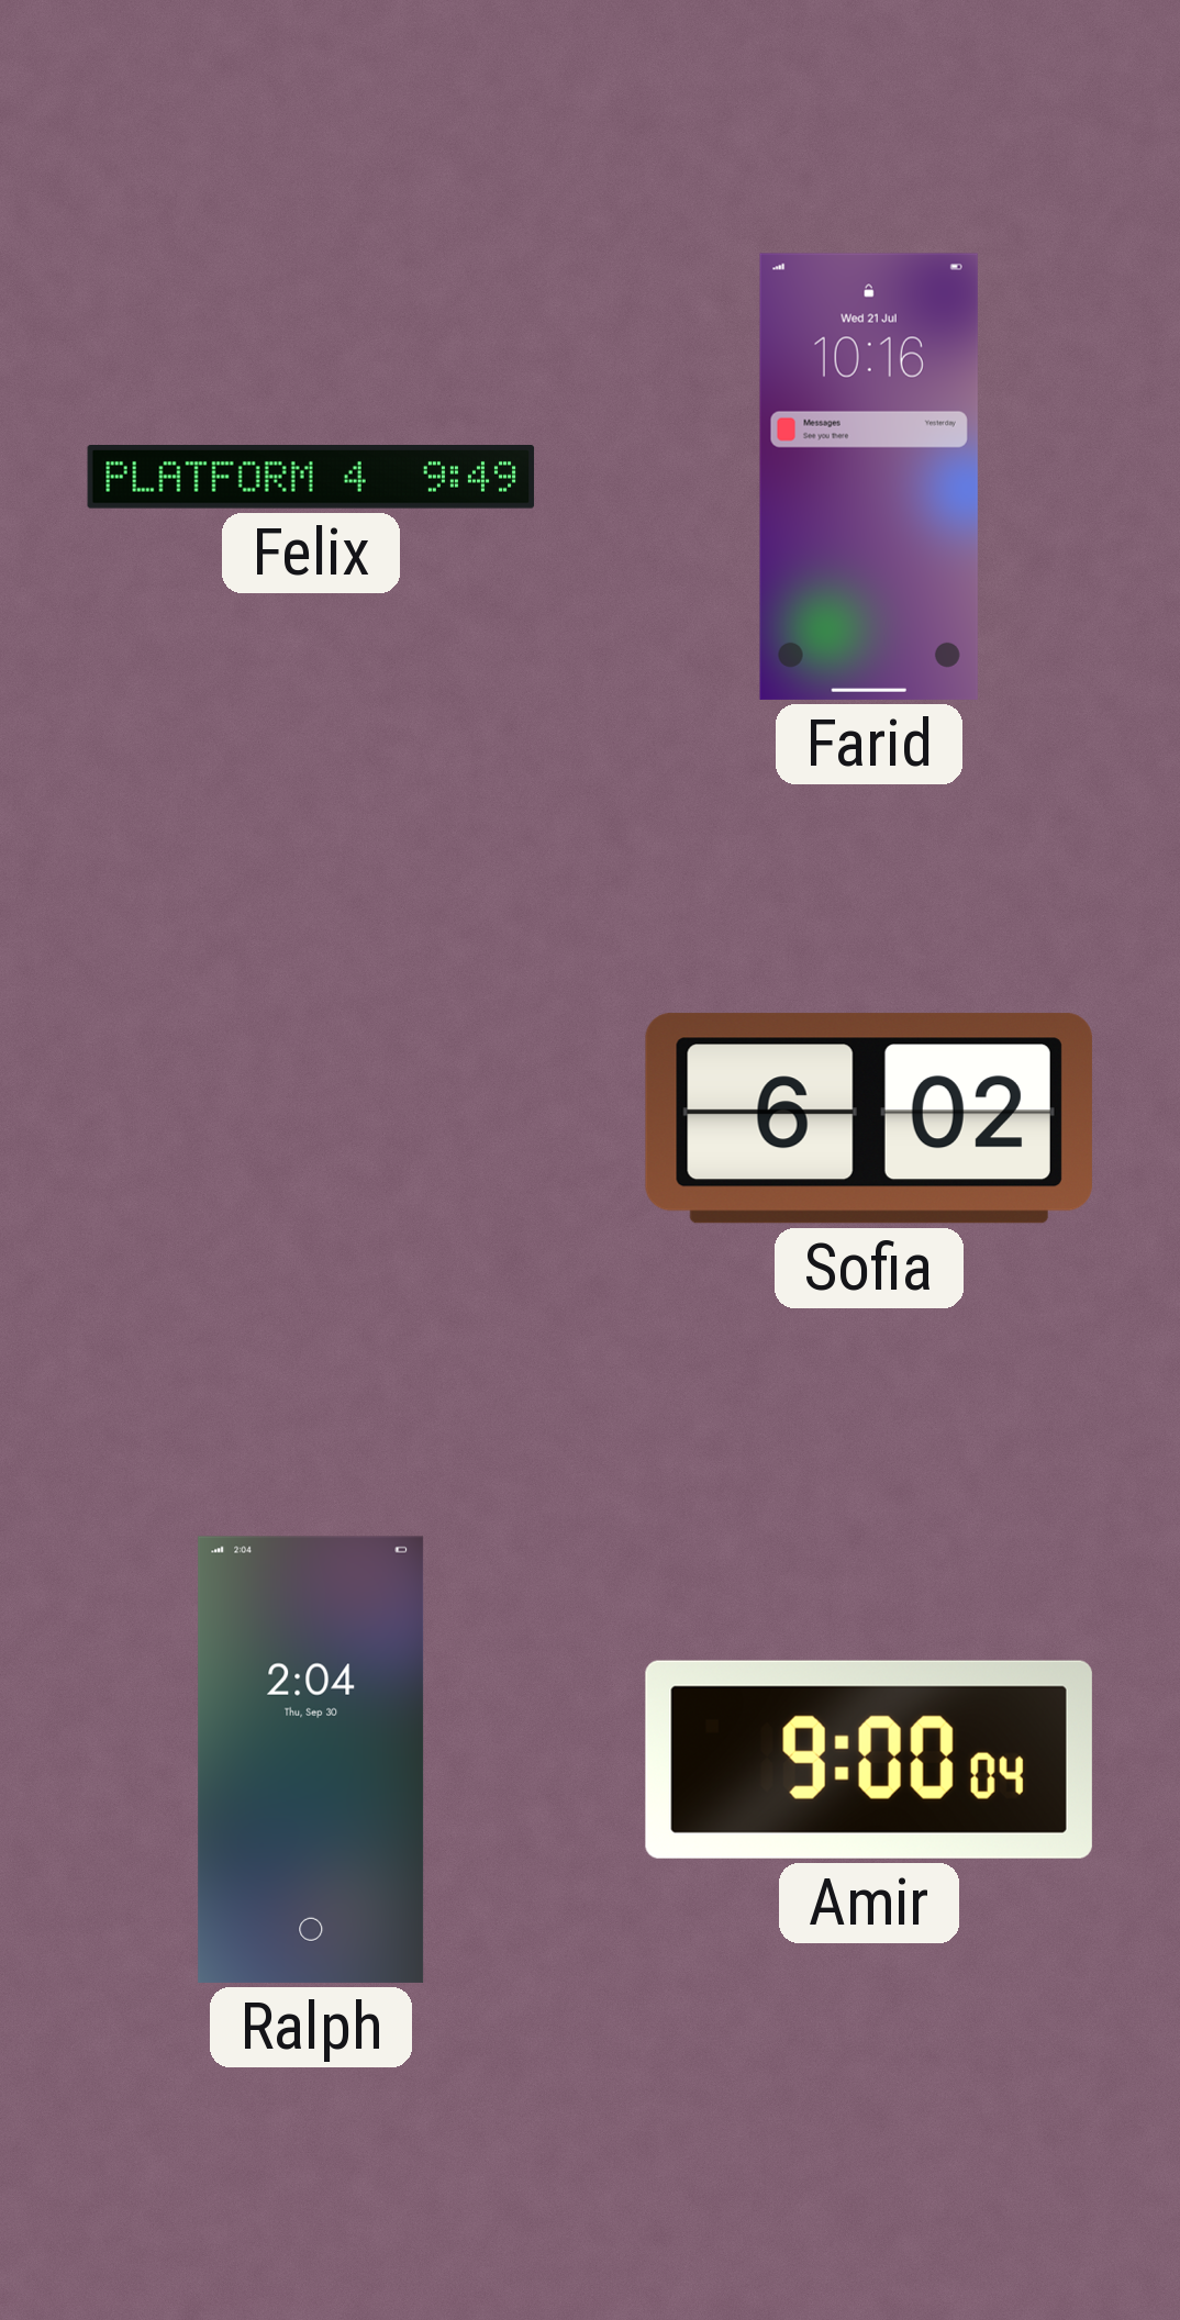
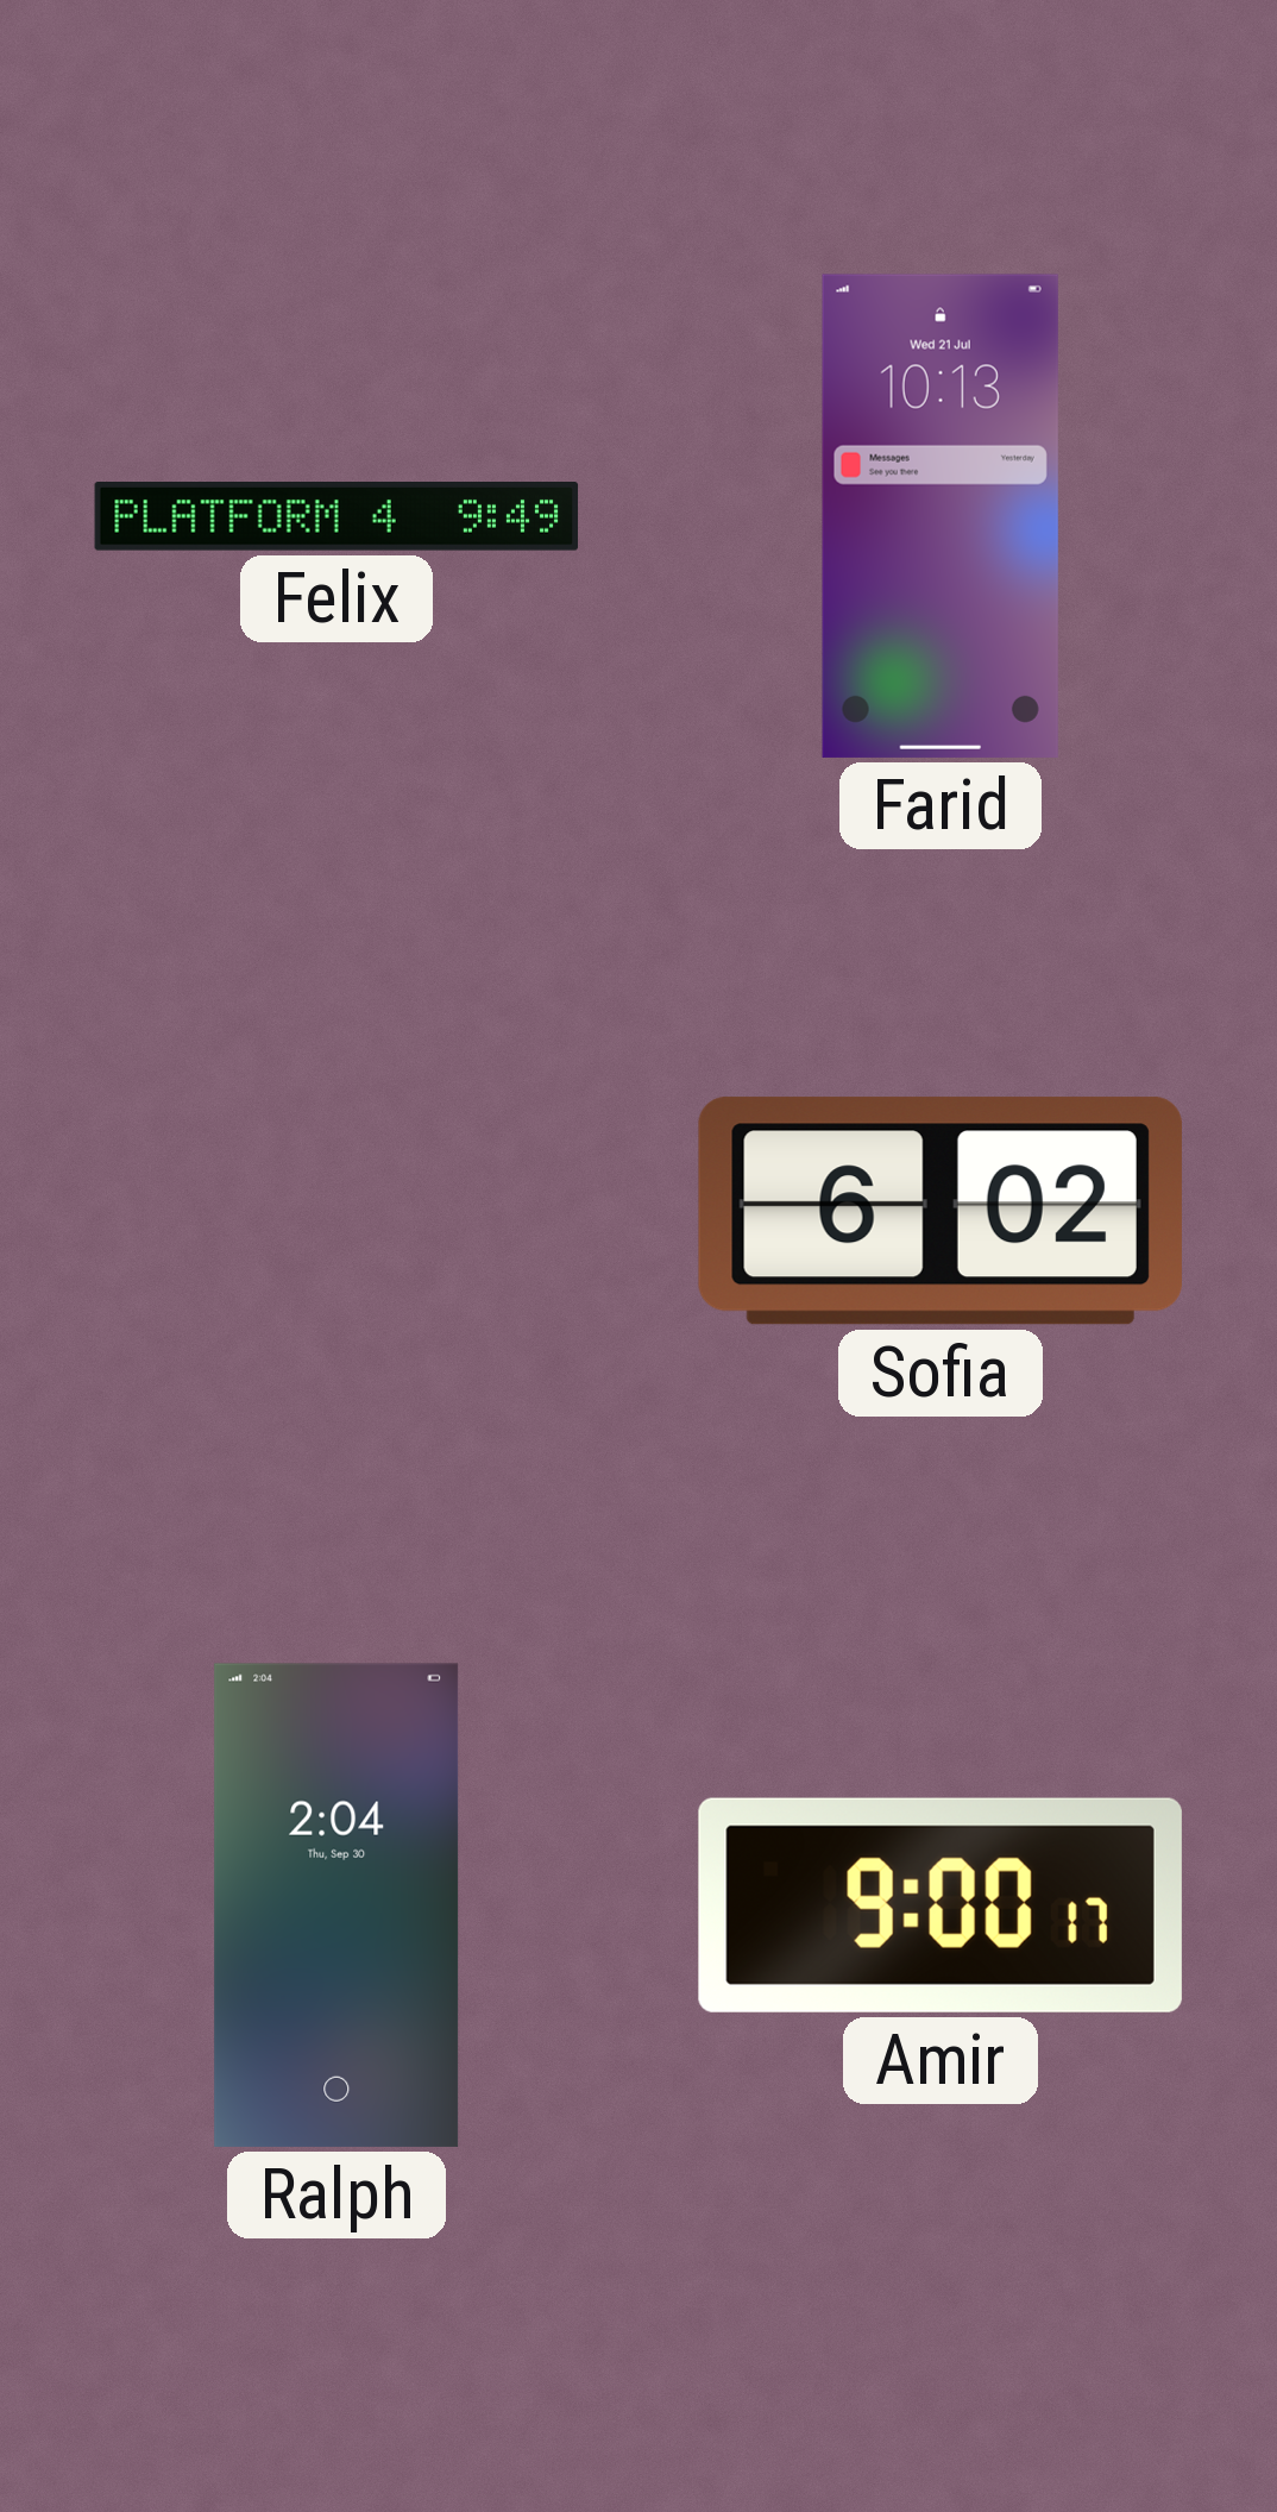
Farid: 10:16 -> 10:13
Amir: 9:00:04 -> 9:00:17
